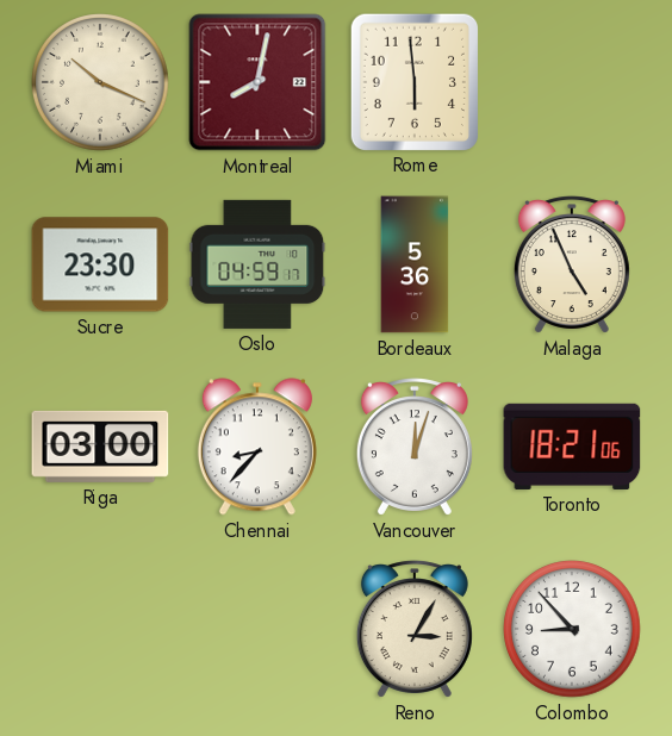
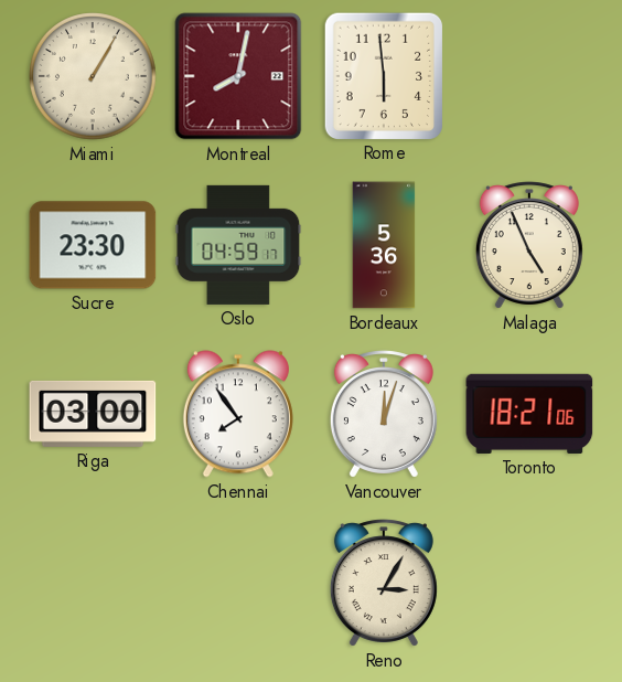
Miami: 10:19 -> 1:05
Chennai: 8:37 -> 7:54
Colombo: 8:53 -> none
